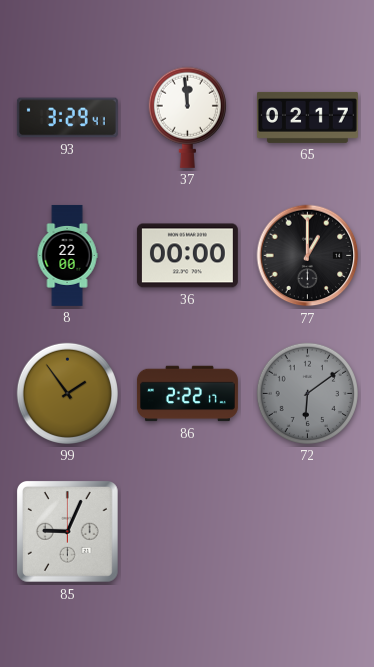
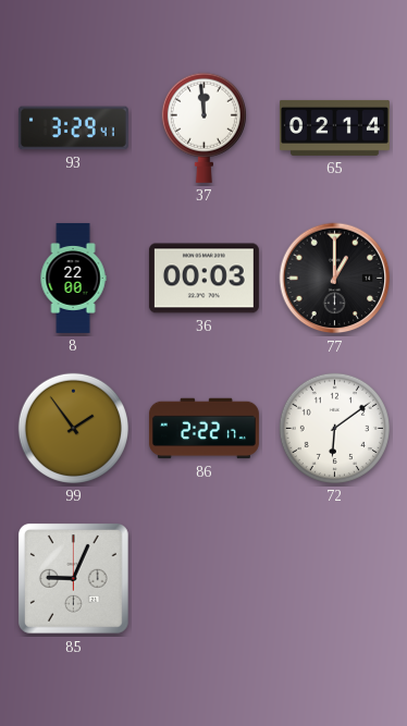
65: 02:17 -> 02:14
36: 00:00 -> 00:03
72 dial: grey -> white
